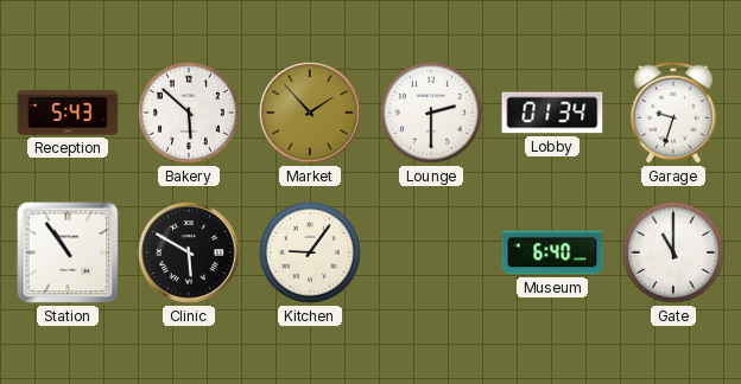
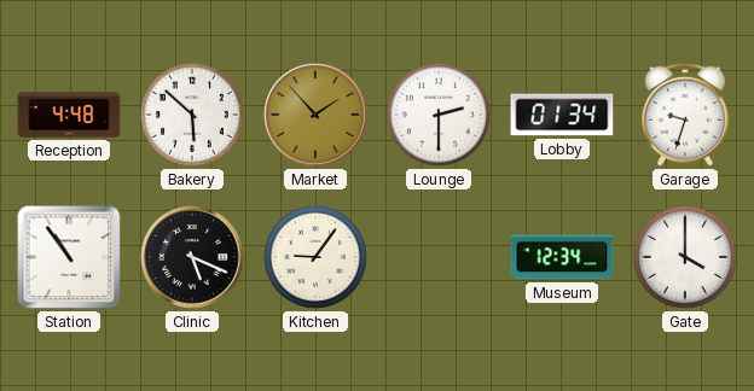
Reception: 5:43 -> 4:48
Clinic: 5:50 -> 5:19
Museum: 6:40 -> 12:34
Gate: 11:00 -> 4:00
